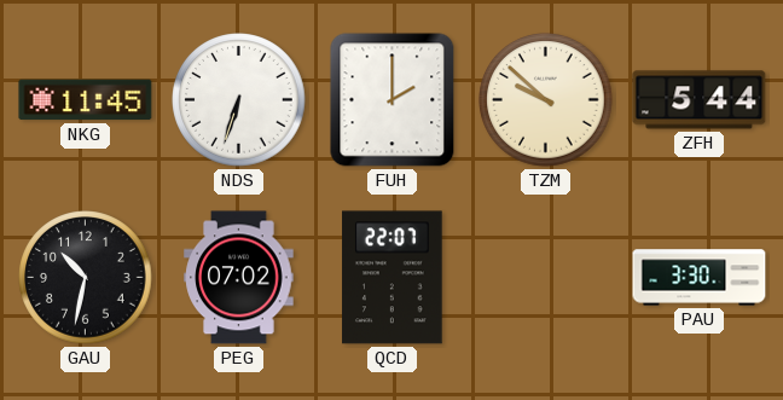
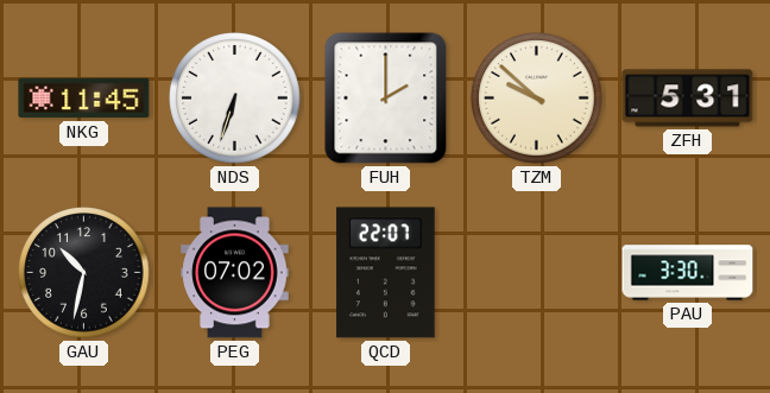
ZFH: 5:44 -> 5:31
